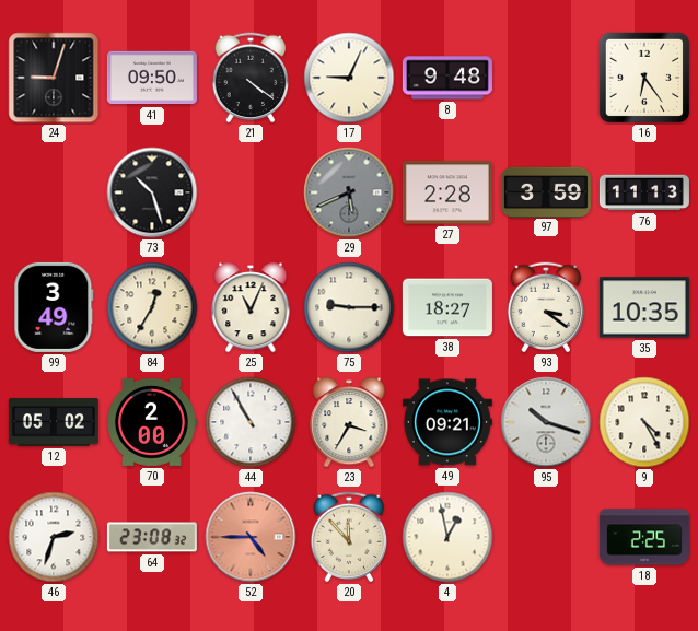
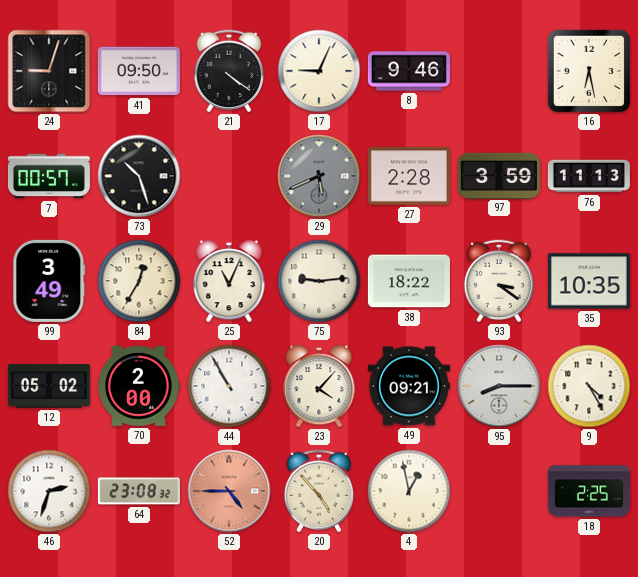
8: 9:48 -> 9:46
16: 6:24 -> 6:28
7: none -> 00:57
75: 9:15 -> 9:14
38: 18:27 -> 18:22
23: 3:35 -> 4:07
95: 10:18 -> 8:15
20: 11:53 -> 4:53
